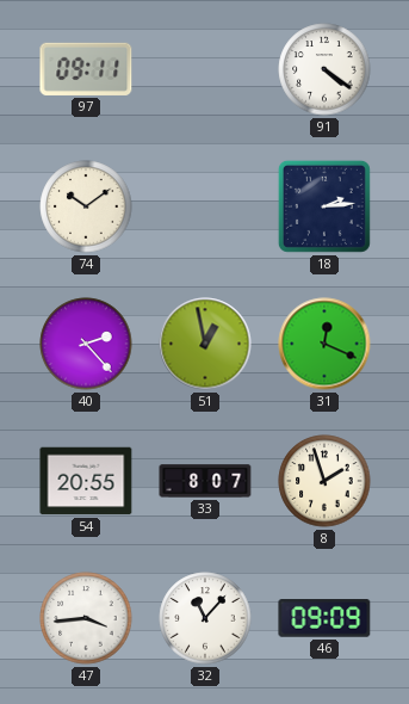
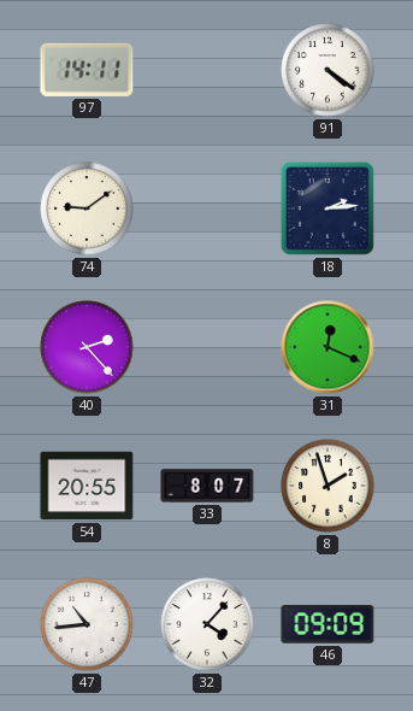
97: 09:11 -> 14:11
74: 10:09 -> 9:09
51: 12:58 -> none
47: 3:44 -> 10:44
32: 11:07 -> 4:07
